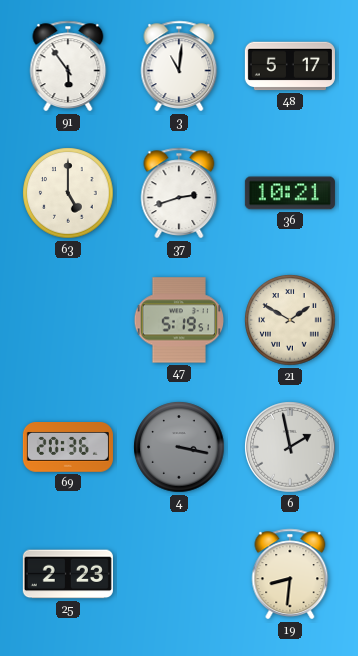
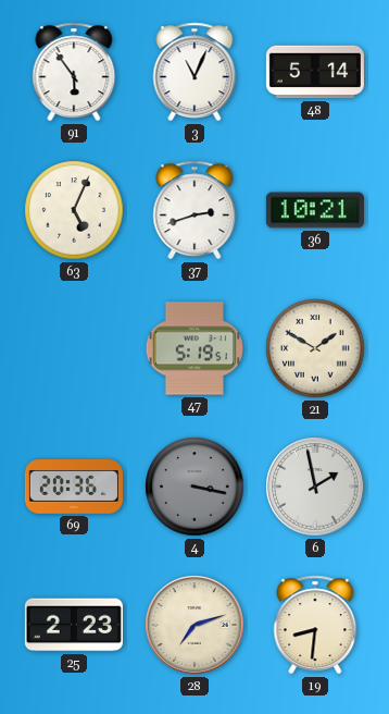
3: 11:01 -> 11:04
48: 5:17 -> 5:14
63: 5:00 -> 5:04
28: none -> 7:12
